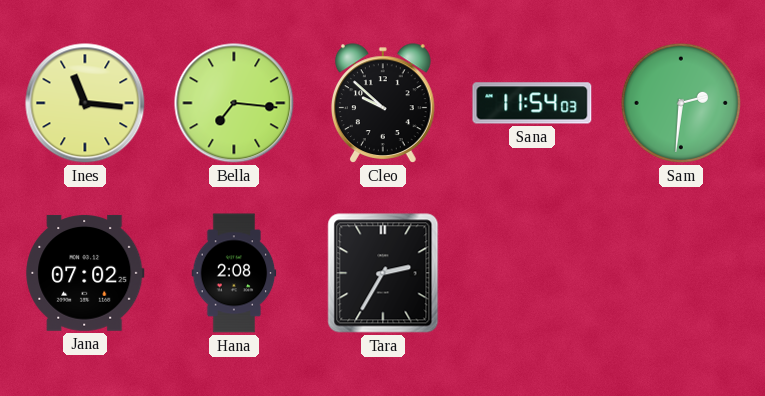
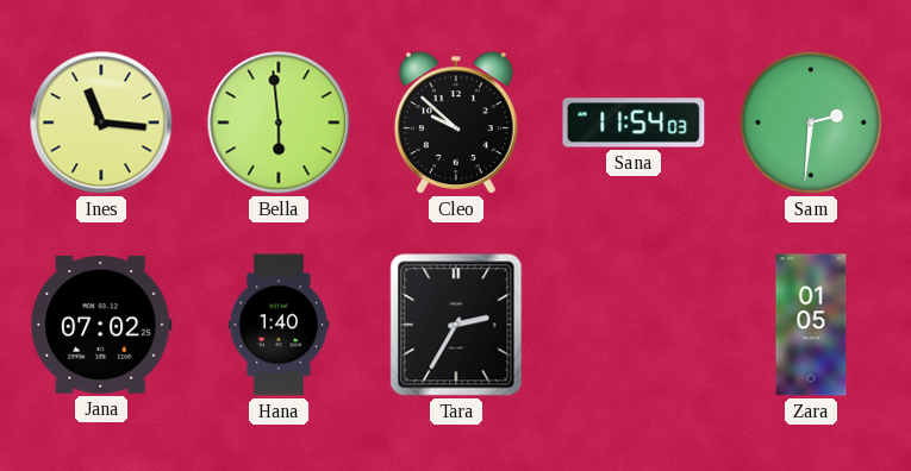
Bella: 7:16 -> 5:59
Hana: 2:08 -> 1:40
Zara: none -> 01:05
